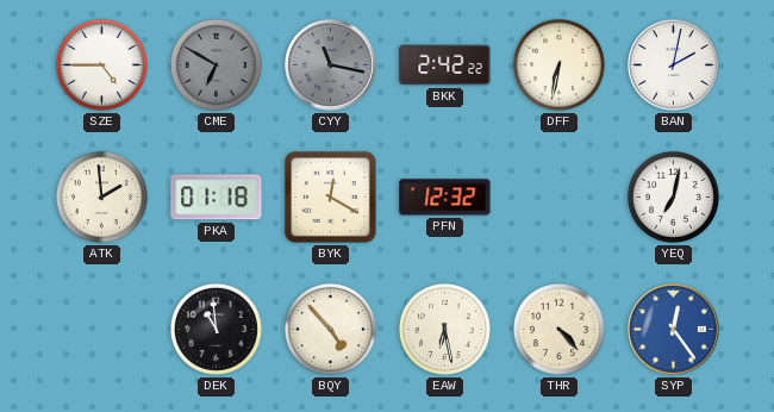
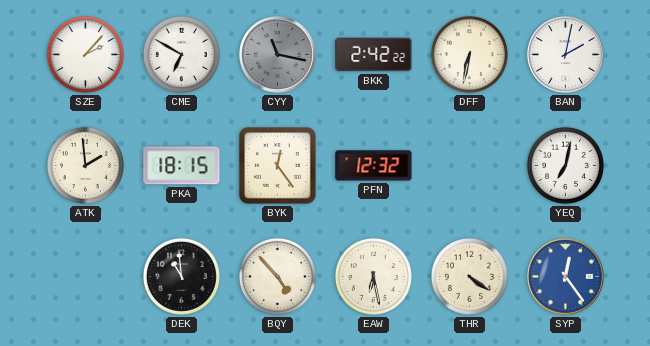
SZE: 4:45 -> 2:07
CME dial: grey -> white
PKA: 01:18 -> 18:15
BYK: 12:20 -> 12:24
THR: 4:23 -> 4:21
